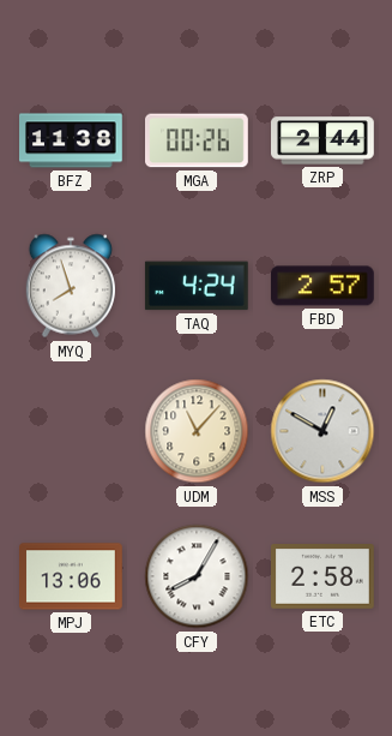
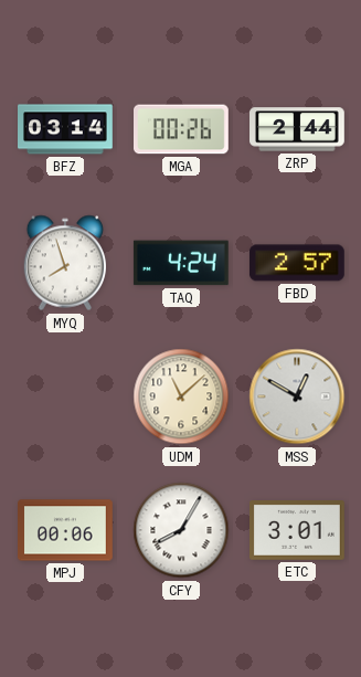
BFZ: 11:38 -> 03:14
UDM: 11:07 -> 11:08
MPJ: 13:06 -> 00:06
ETC: 2:58 -> 3:01
